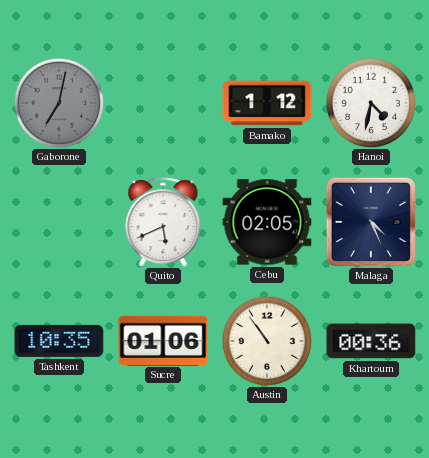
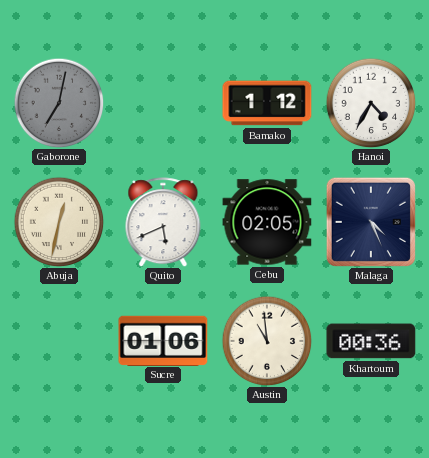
Hanoi: 4:32 -> 4:35
Abuja: none -> 12:32
Tashkent: 10:35 -> none
Austin: 10:54 -> 10:59
